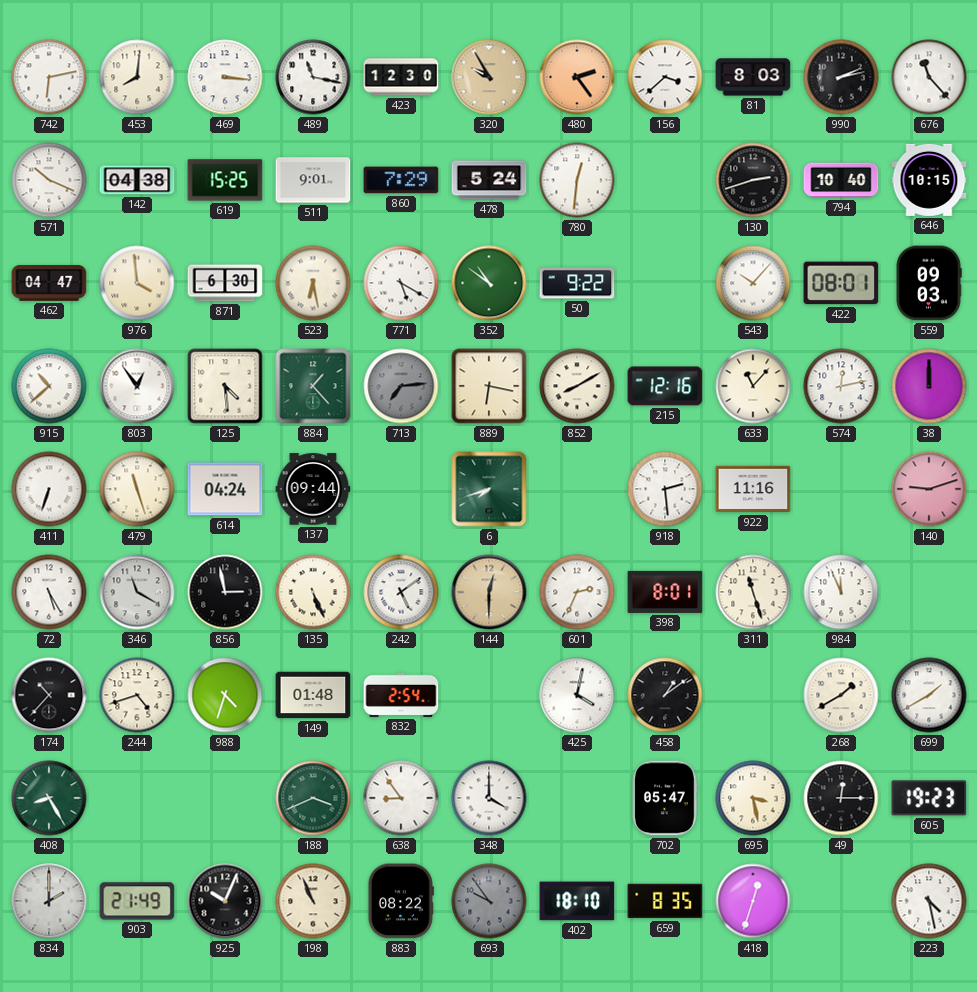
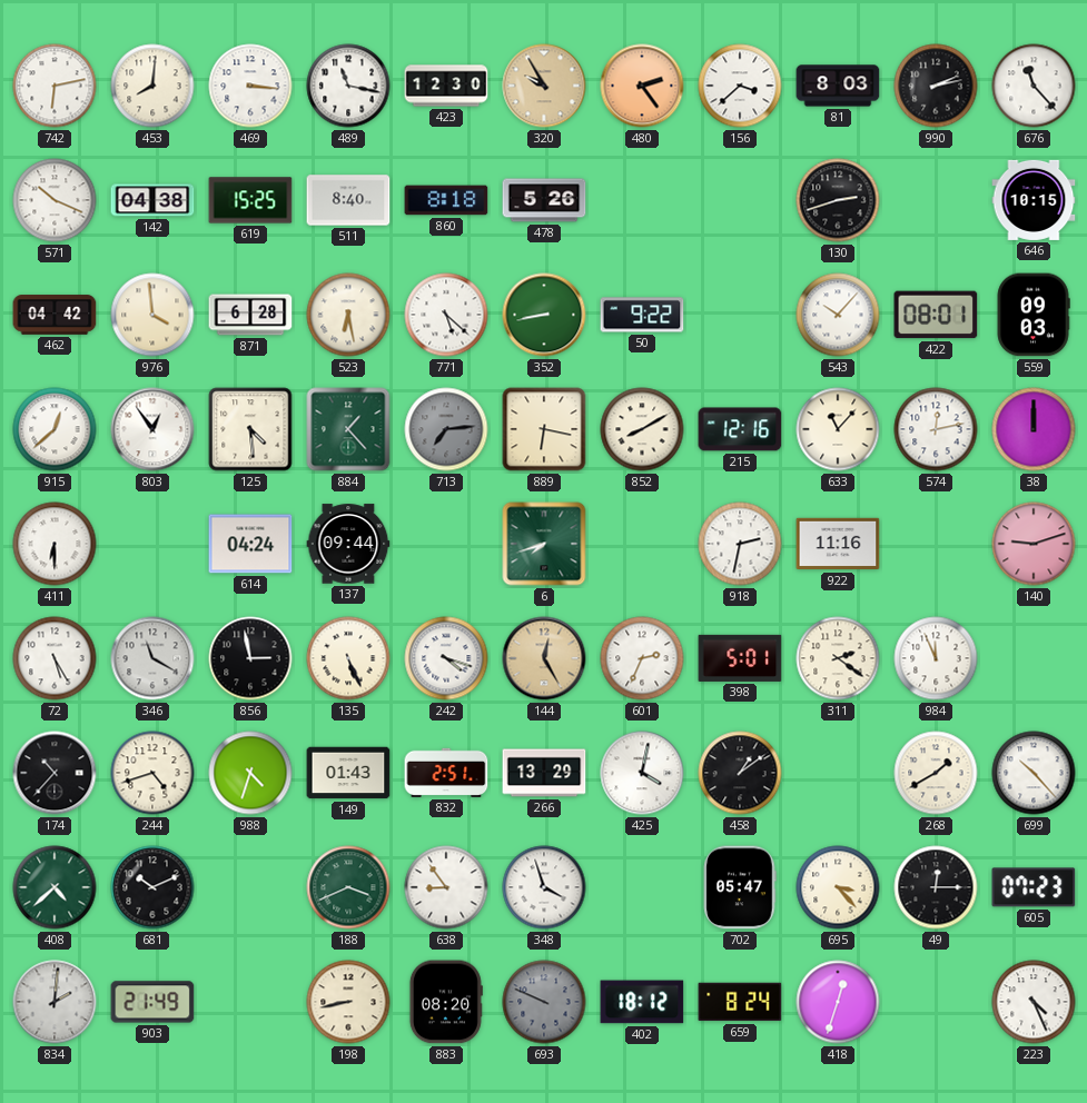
511: 9:01 -> 8:40
860: 7:29 -> 8:18
478: 5:24 -> 5:26
780: 12:31 -> none
794: 10:40 -> none
462: 04:47 -> 04:42
871: 6:30 -> 6:28
771: 5:20 -> 5:22
352: 10:51 -> 8:43
915: 10:38 -> 12:38
411: 6:33 -> 6:30
479: 11:27 -> none
918: 2:29 -> 2:32
242: 5:09 -> 4:18
144: 12:30 -> 12:25
398: 8:01 -> 5:01
311: 11:27 -> 2:21
149: 01:48 -> 01:43
832: 2:54 -> 2:51
266: none -> 13:29
699: 1:40 -> 10:23
408: 8:25 -> 4:38
681: none -> 10:11
348: 4:00 -> 3:57
695: 3:28 -> 3:23
605: 19:23 -> 07:23
834: 2:00 -> 2:01
925: 10:04 -> none
198: 10:56 -> 8:43
883: 08:22 -> 08:20
693: 9:54 -> 9:49
402: 18:10 -> 18:12
659: 8:35 -> 8:24
223: 4:28 -> 4:26
